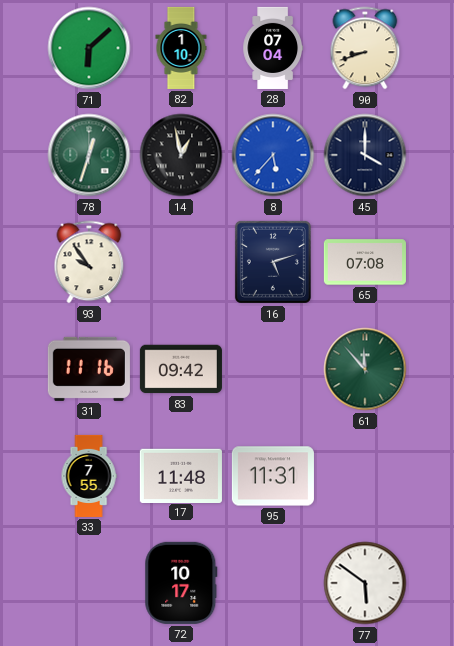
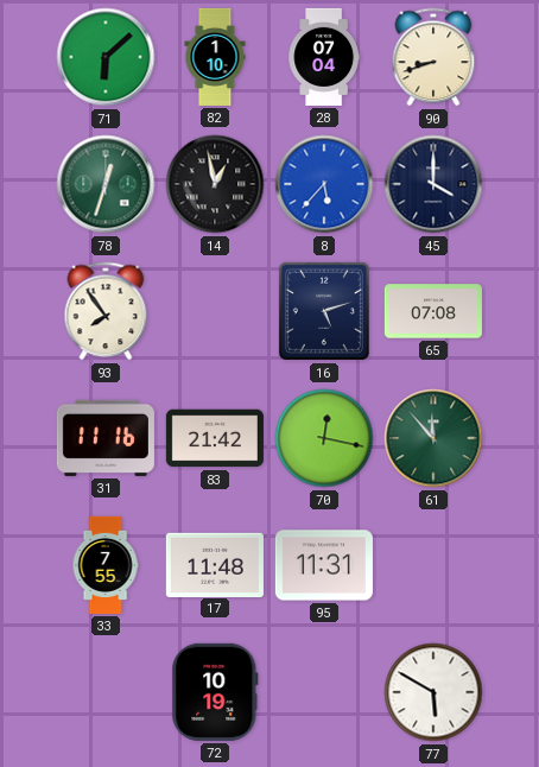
93: 9:54 -> 7:54
83: 09:42 -> 21:42
70: none -> 12:17
72: 10:17 -> 10:19
77: 5:51 -> 5:50
